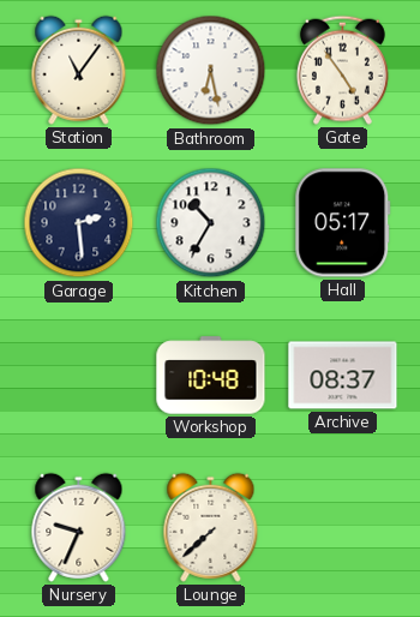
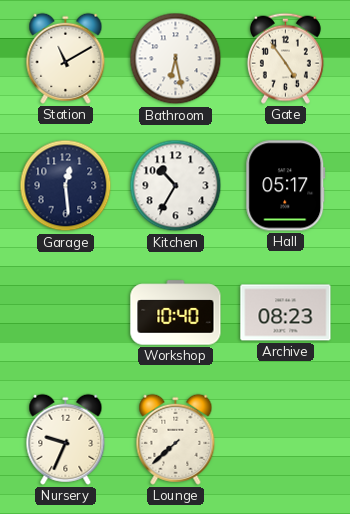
Station: 11:06 -> 11:10
Garage: 2:29 -> 12:29
Workshop: 10:48 -> 10:40
Archive: 08:37 -> 08:23
